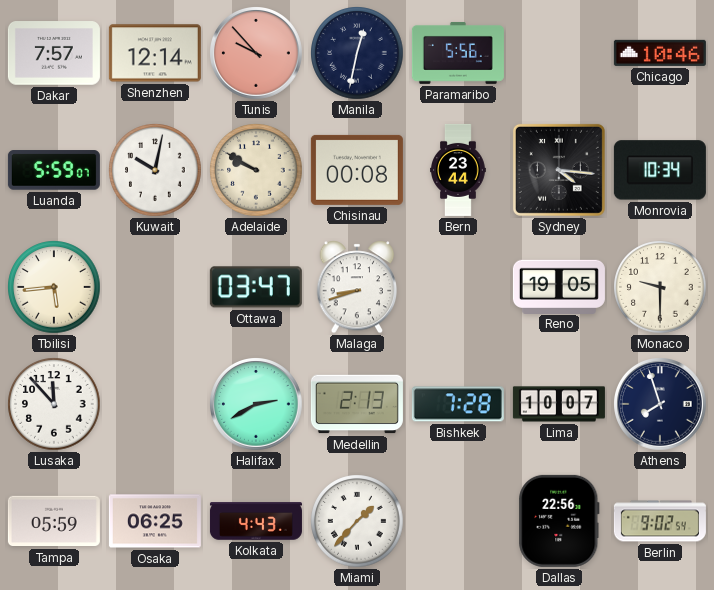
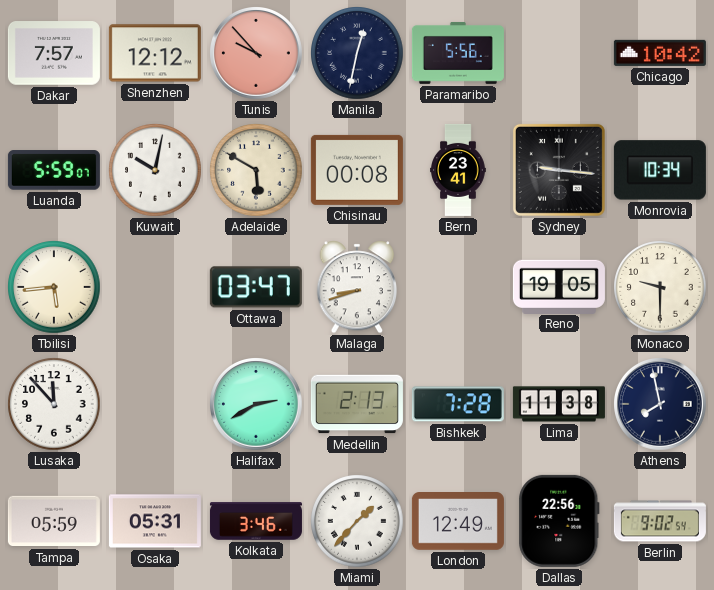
Shenzhen: 12:14 -> 12:12
Chicago: 10:46 -> 10:42
Adelaide: 9:50 -> 5:50
Bern: 23:44 -> 23:41
Sydney: 4:16 -> 9:16
Lima: 10:07 -> 11:38
Athens: 7:57 -> 7:58
Osaka: 06:25 -> 05:31
Kolkata: 4:43 -> 3:46
London: none -> 12:49
